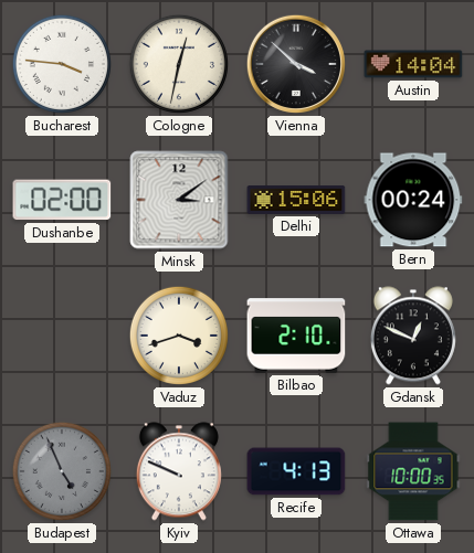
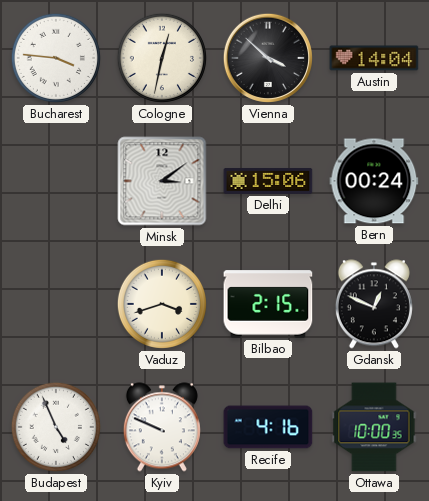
Dushanbe: 02:00 -> none
Bilbao: 2:10 -> 2:15
Budapest dial: grey -> white
Recife: 4:13 -> 4:16
